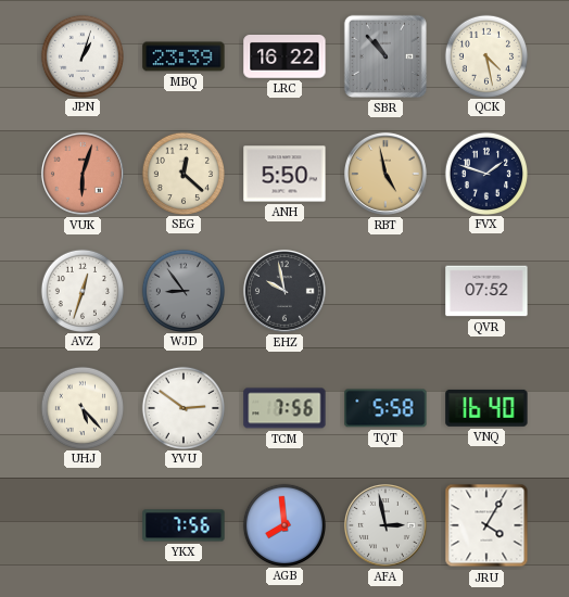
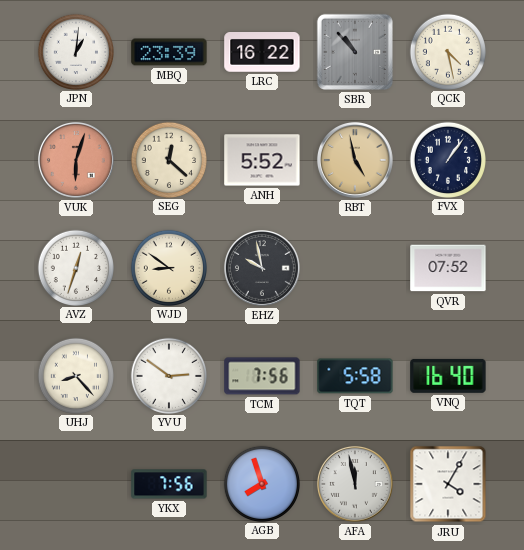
JPN: 1:03 -> 1:01
ANH: 5:50 -> 5:52
FVX: 1:48 -> 1:06
WJD: 8:54 -> 8:51
WJD dial: grey -> cream
UHJ: 5:23 -> 8:23
AGB: 7:59 -> 7:57
AFA: 2:58 -> 11:58
